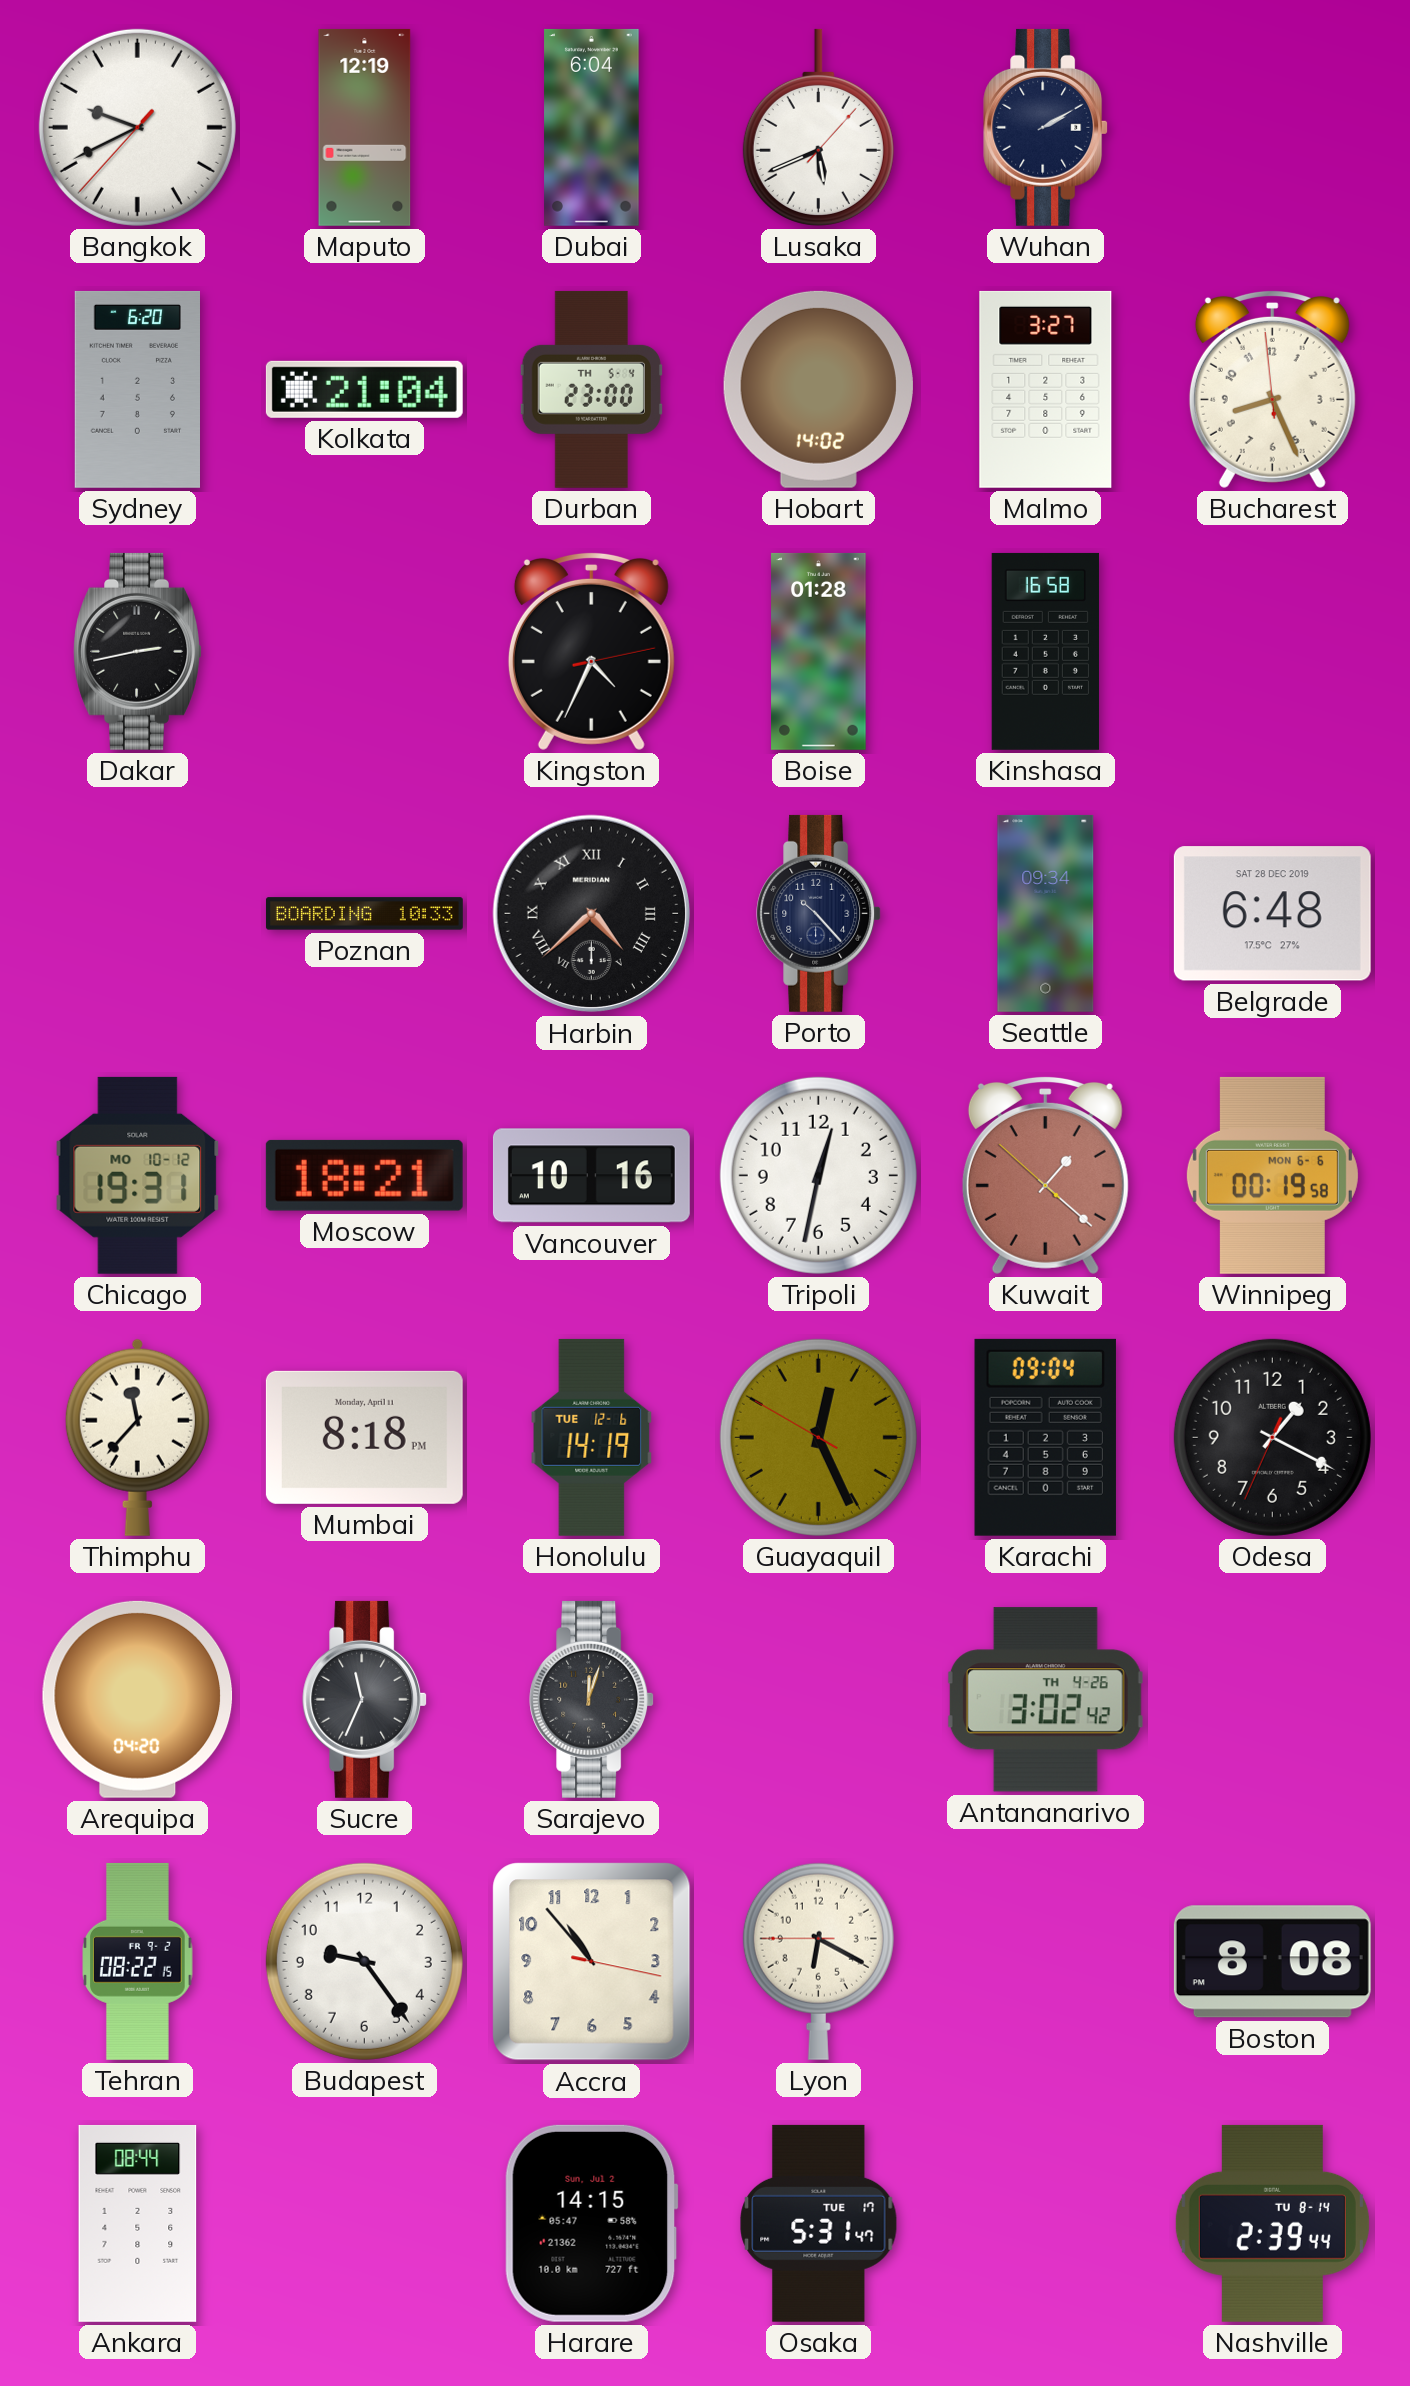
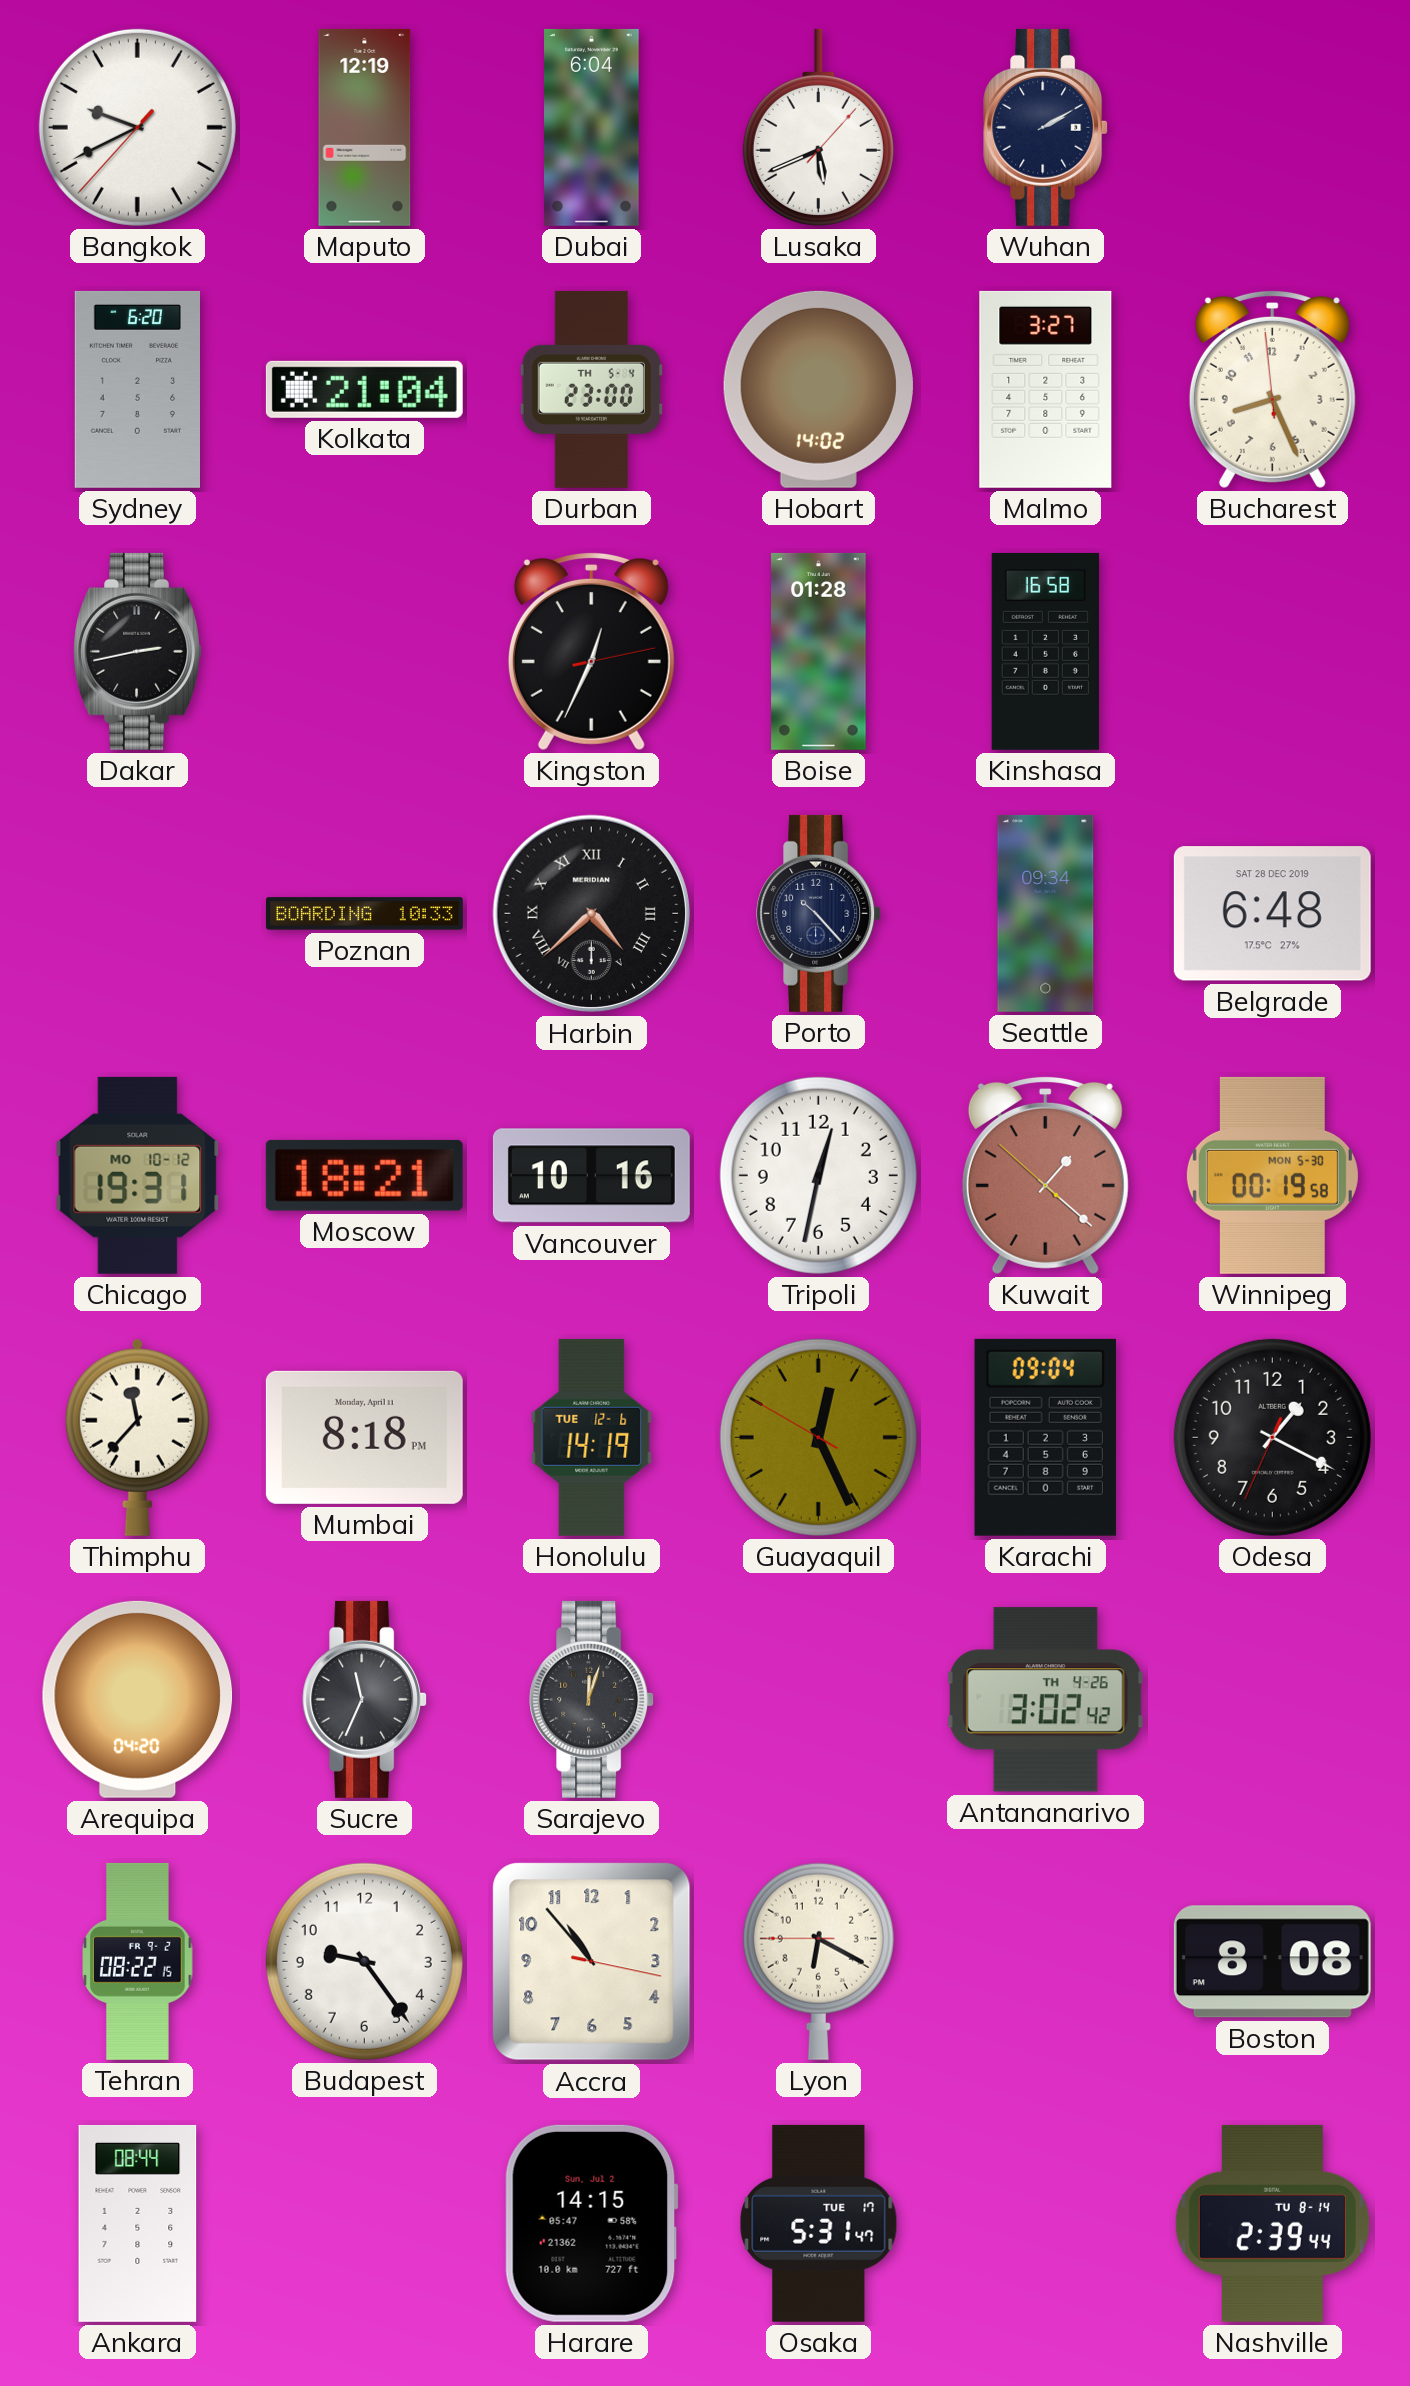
Kingston: 4:34 -> 12:34
Winnipeg date: MON 6-6 -> MON 5-30
